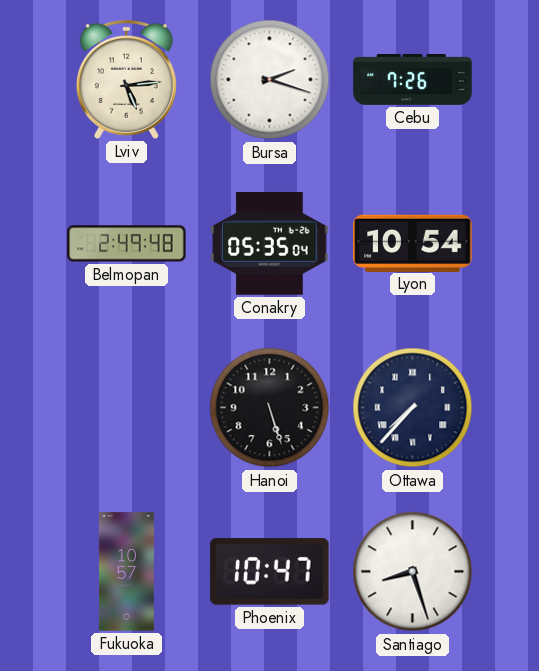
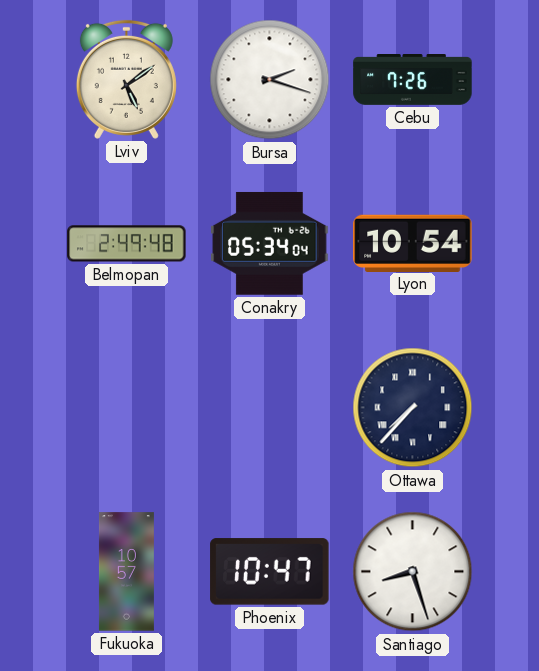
Lviv: 5:14 -> 5:09
Conakry: 05:35 -> 05:34
Hanoi: 5:27 -> none
